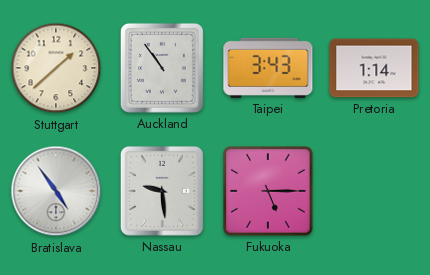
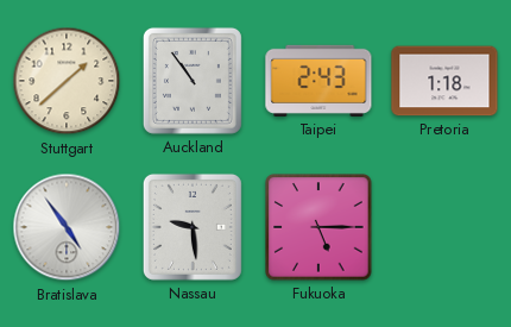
Taipei: 3:43 -> 2:43
Pretoria: 1:14 -> 1:18
